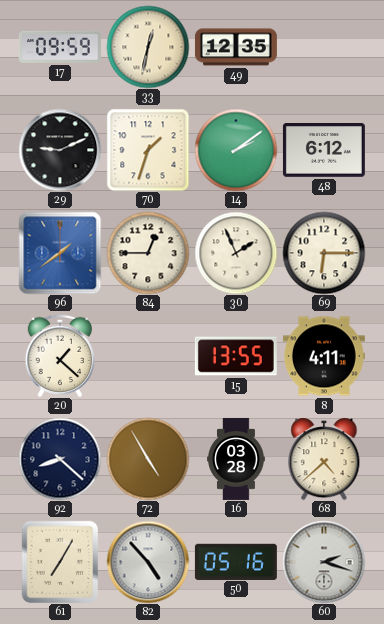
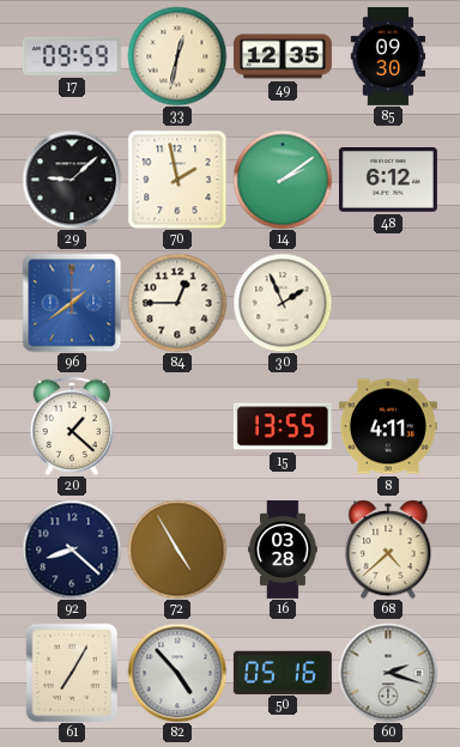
85: none -> 09:30
29: 9:11 -> 9:08
70: 1:33 -> 1:58
69: 6:15 -> none
